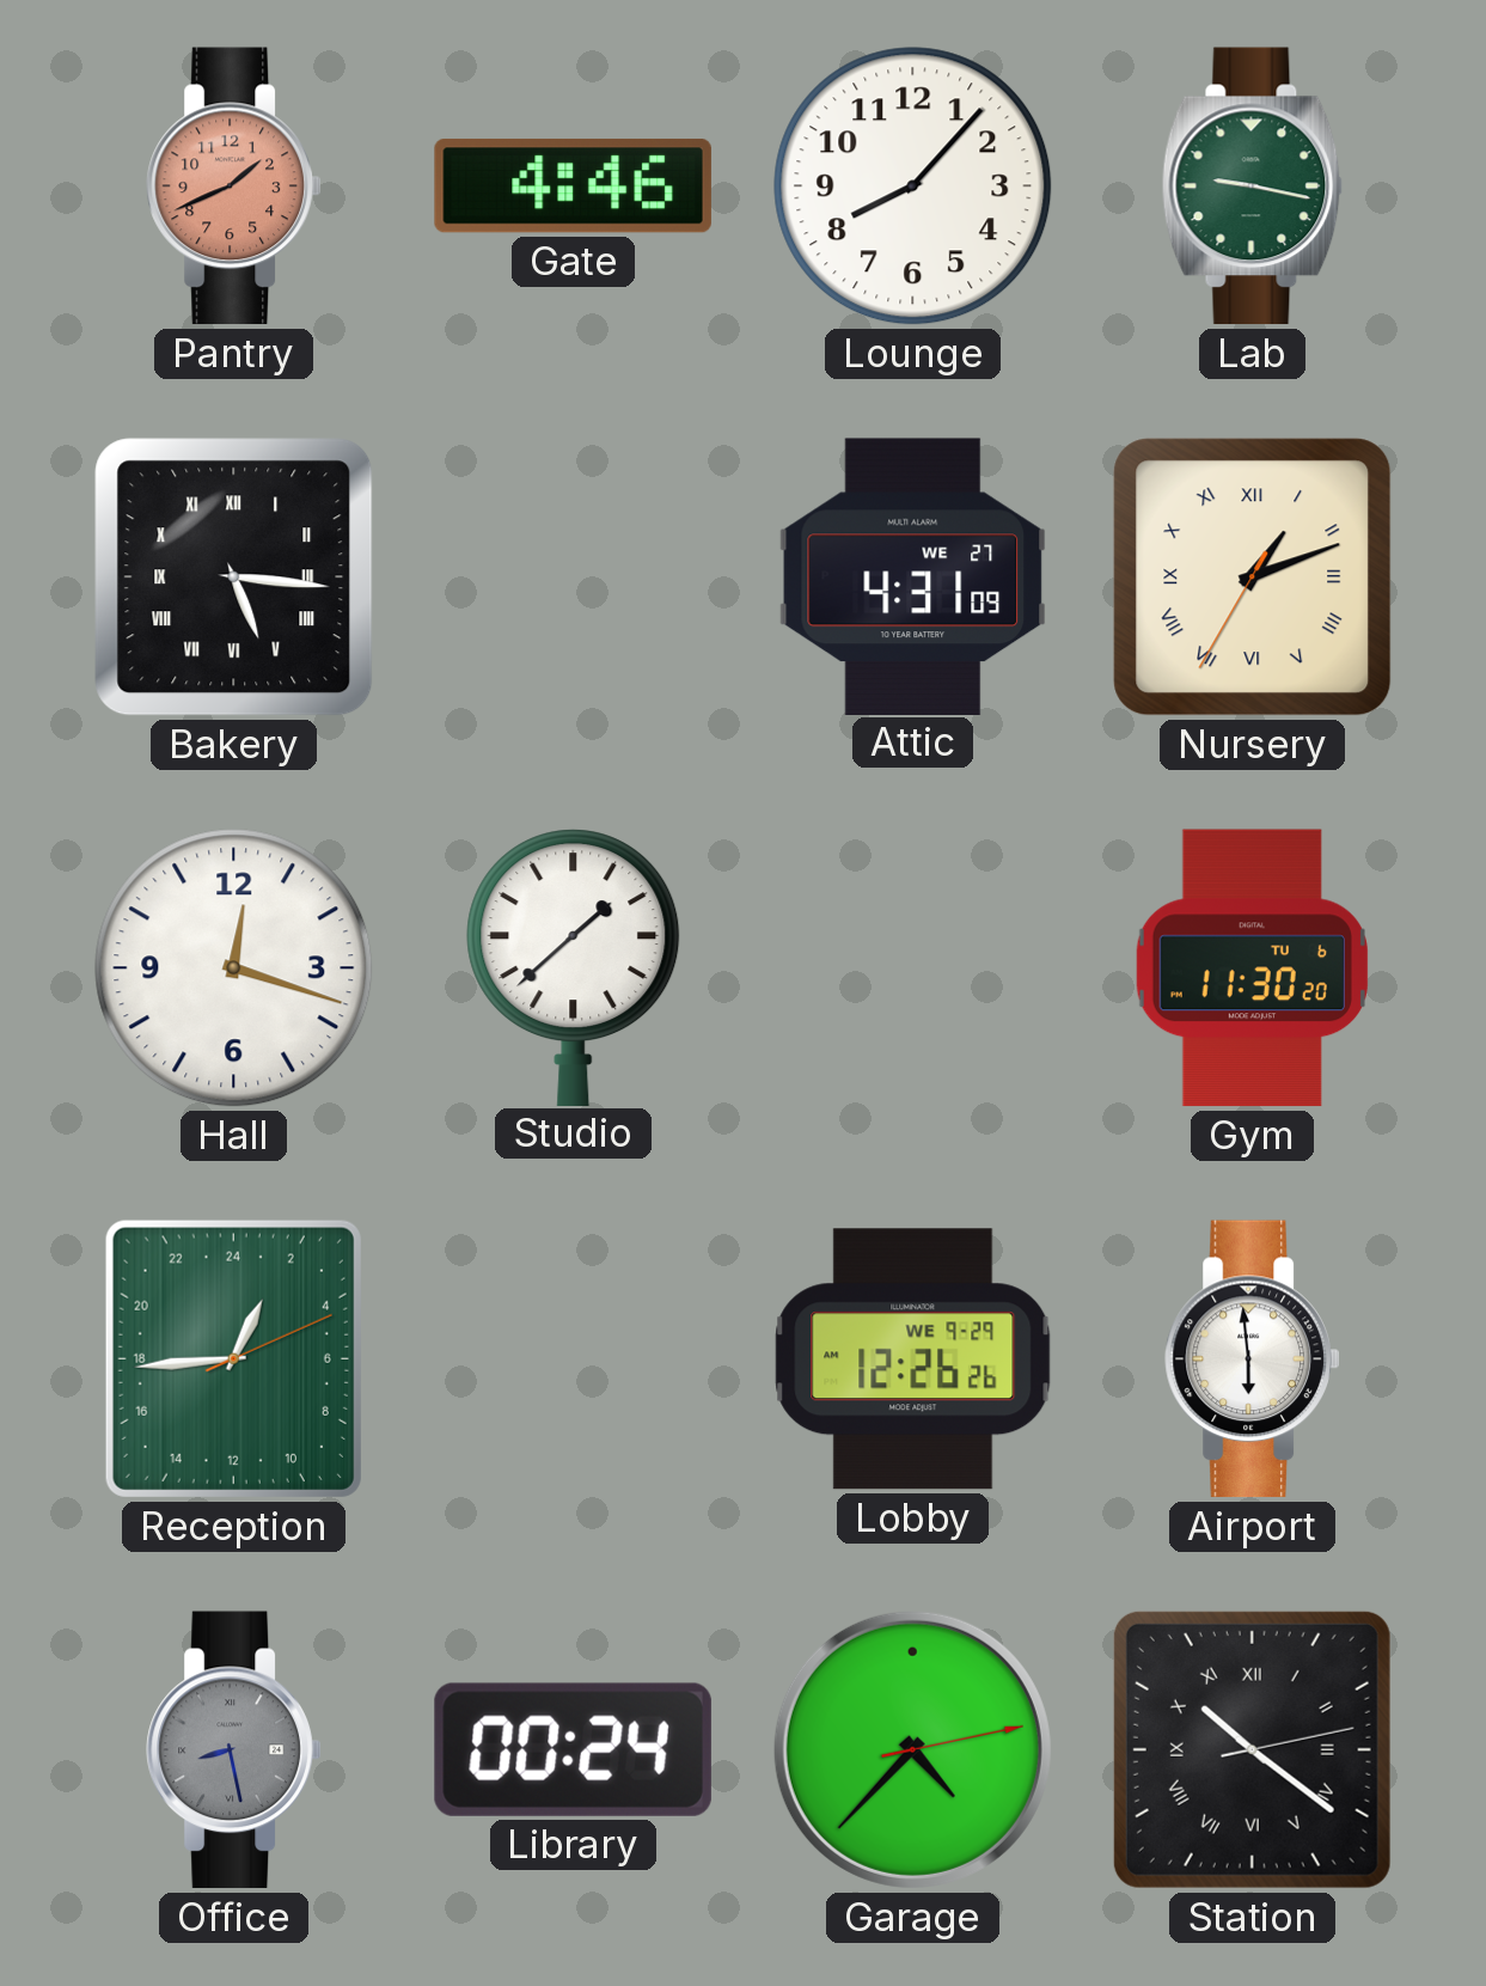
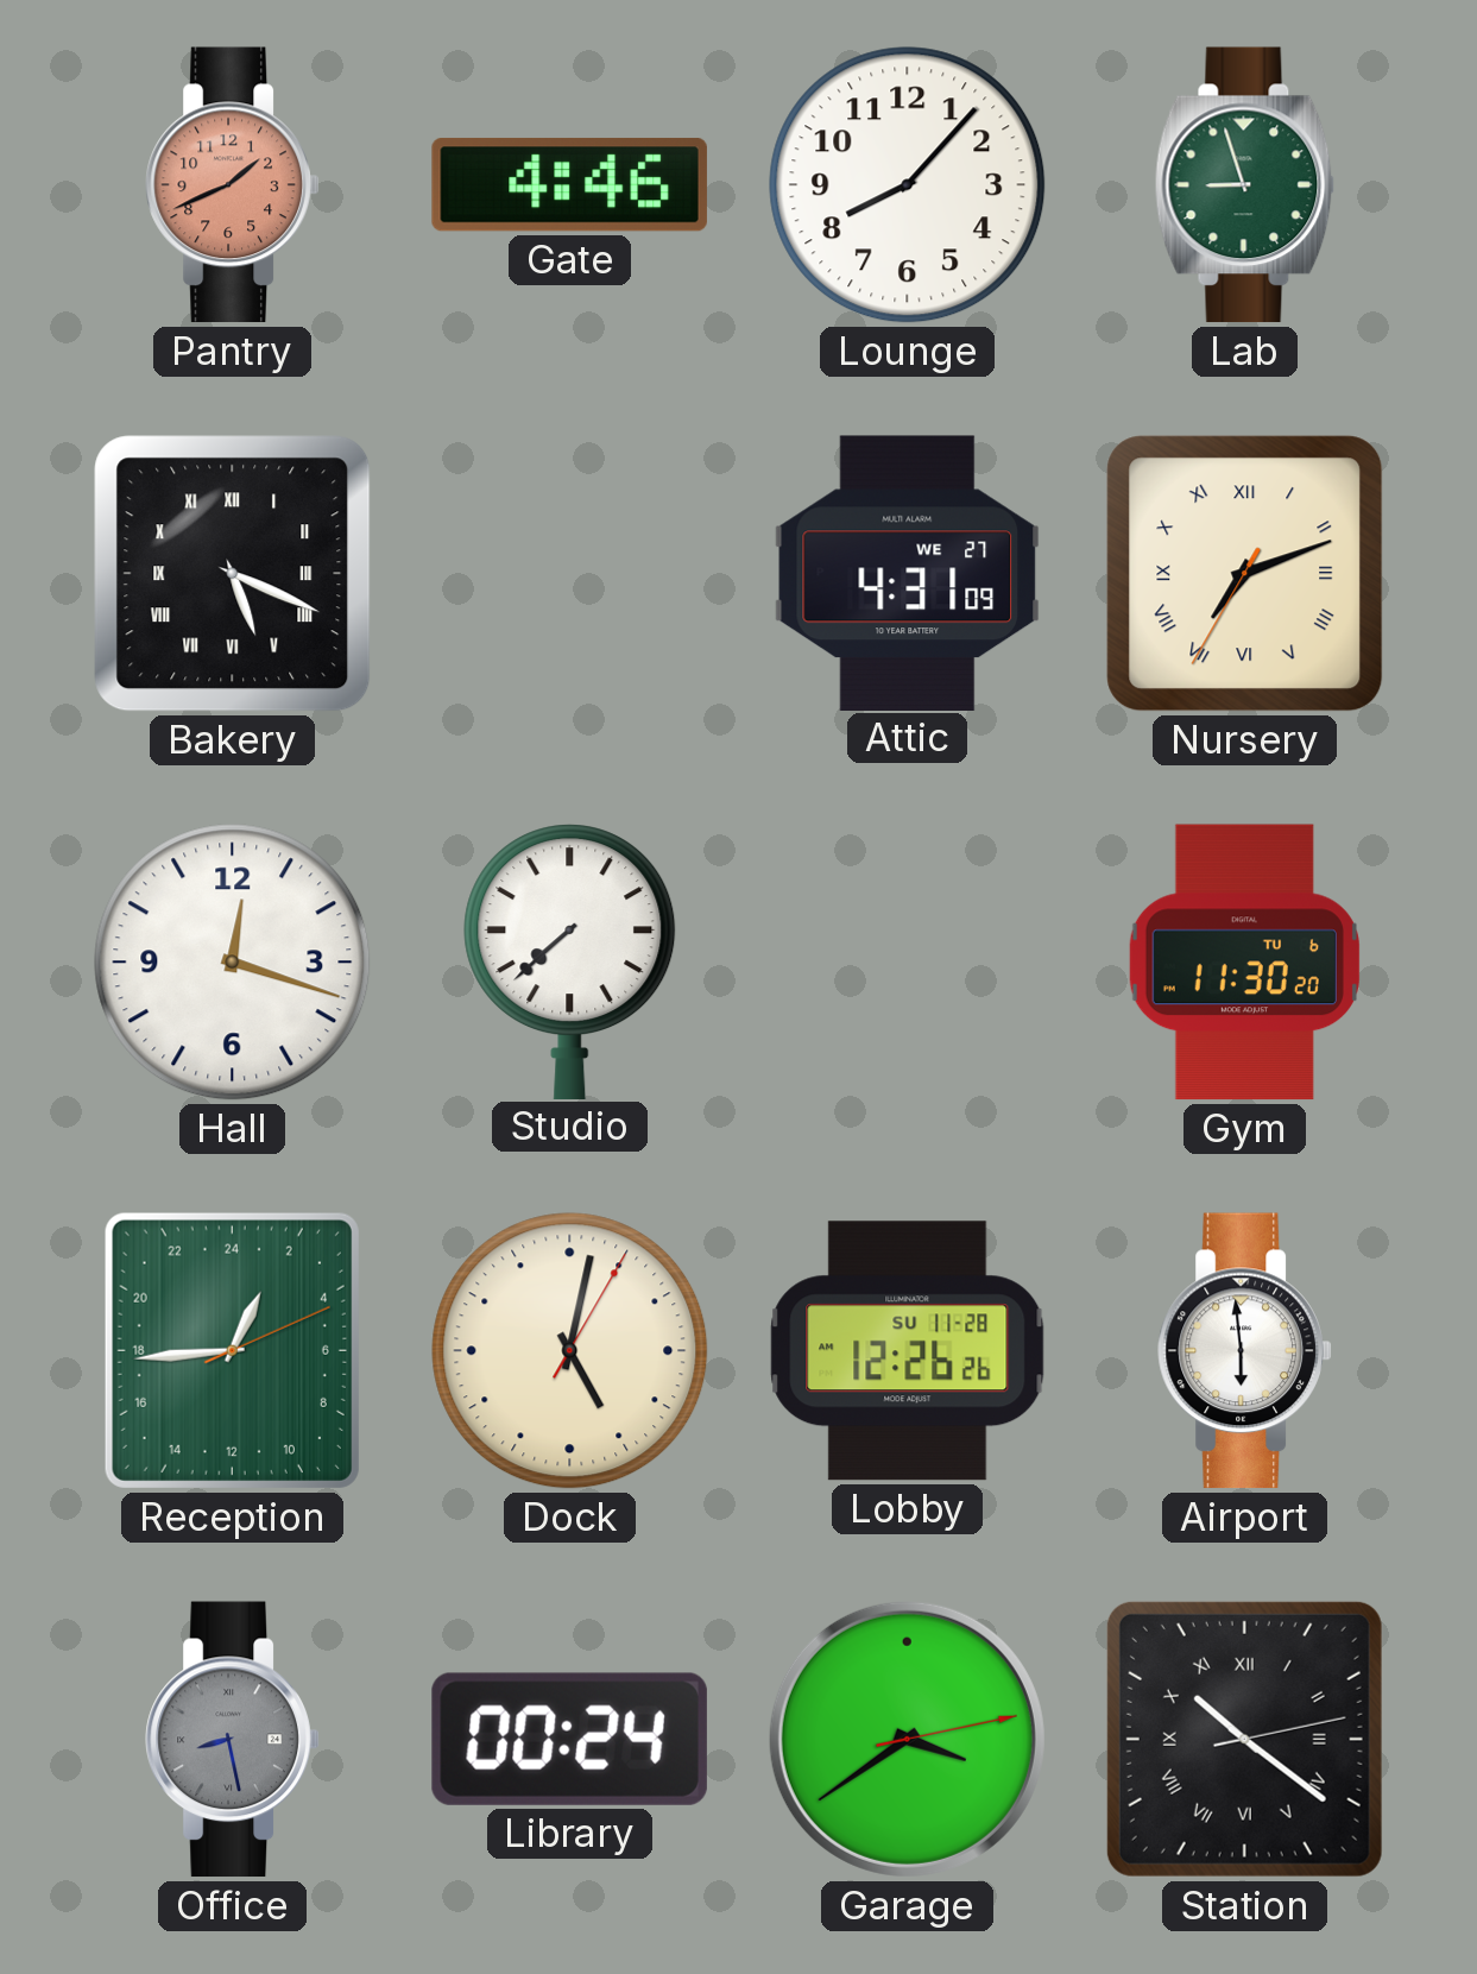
Lab: 9:17 -> 8:57
Bakery: 5:16 -> 5:19
Nursery: 1:11 -> 7:11
Studio: 1:38 -> 7:38
Dock: none -> 5:02
Lobby date: WE 9-29 -> SU 11-28
Garage: 4:37 -> 3:39
